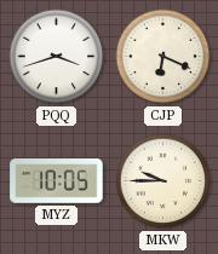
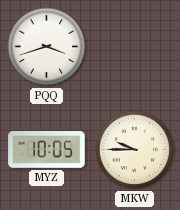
CJP: 6:19 -> none
